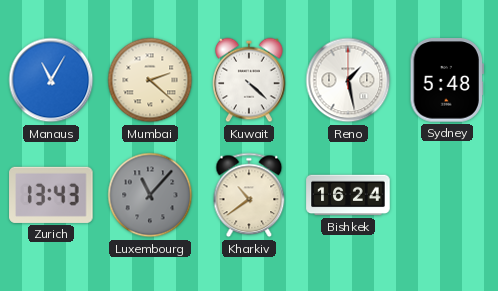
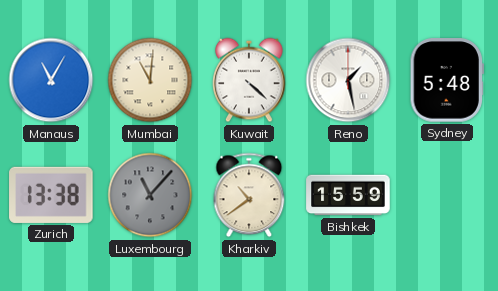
Mumbai: 2:22 -> 11:01
Zurich: 13:43 -> 13:38
Bishkek: 16:24 -> 15:59
